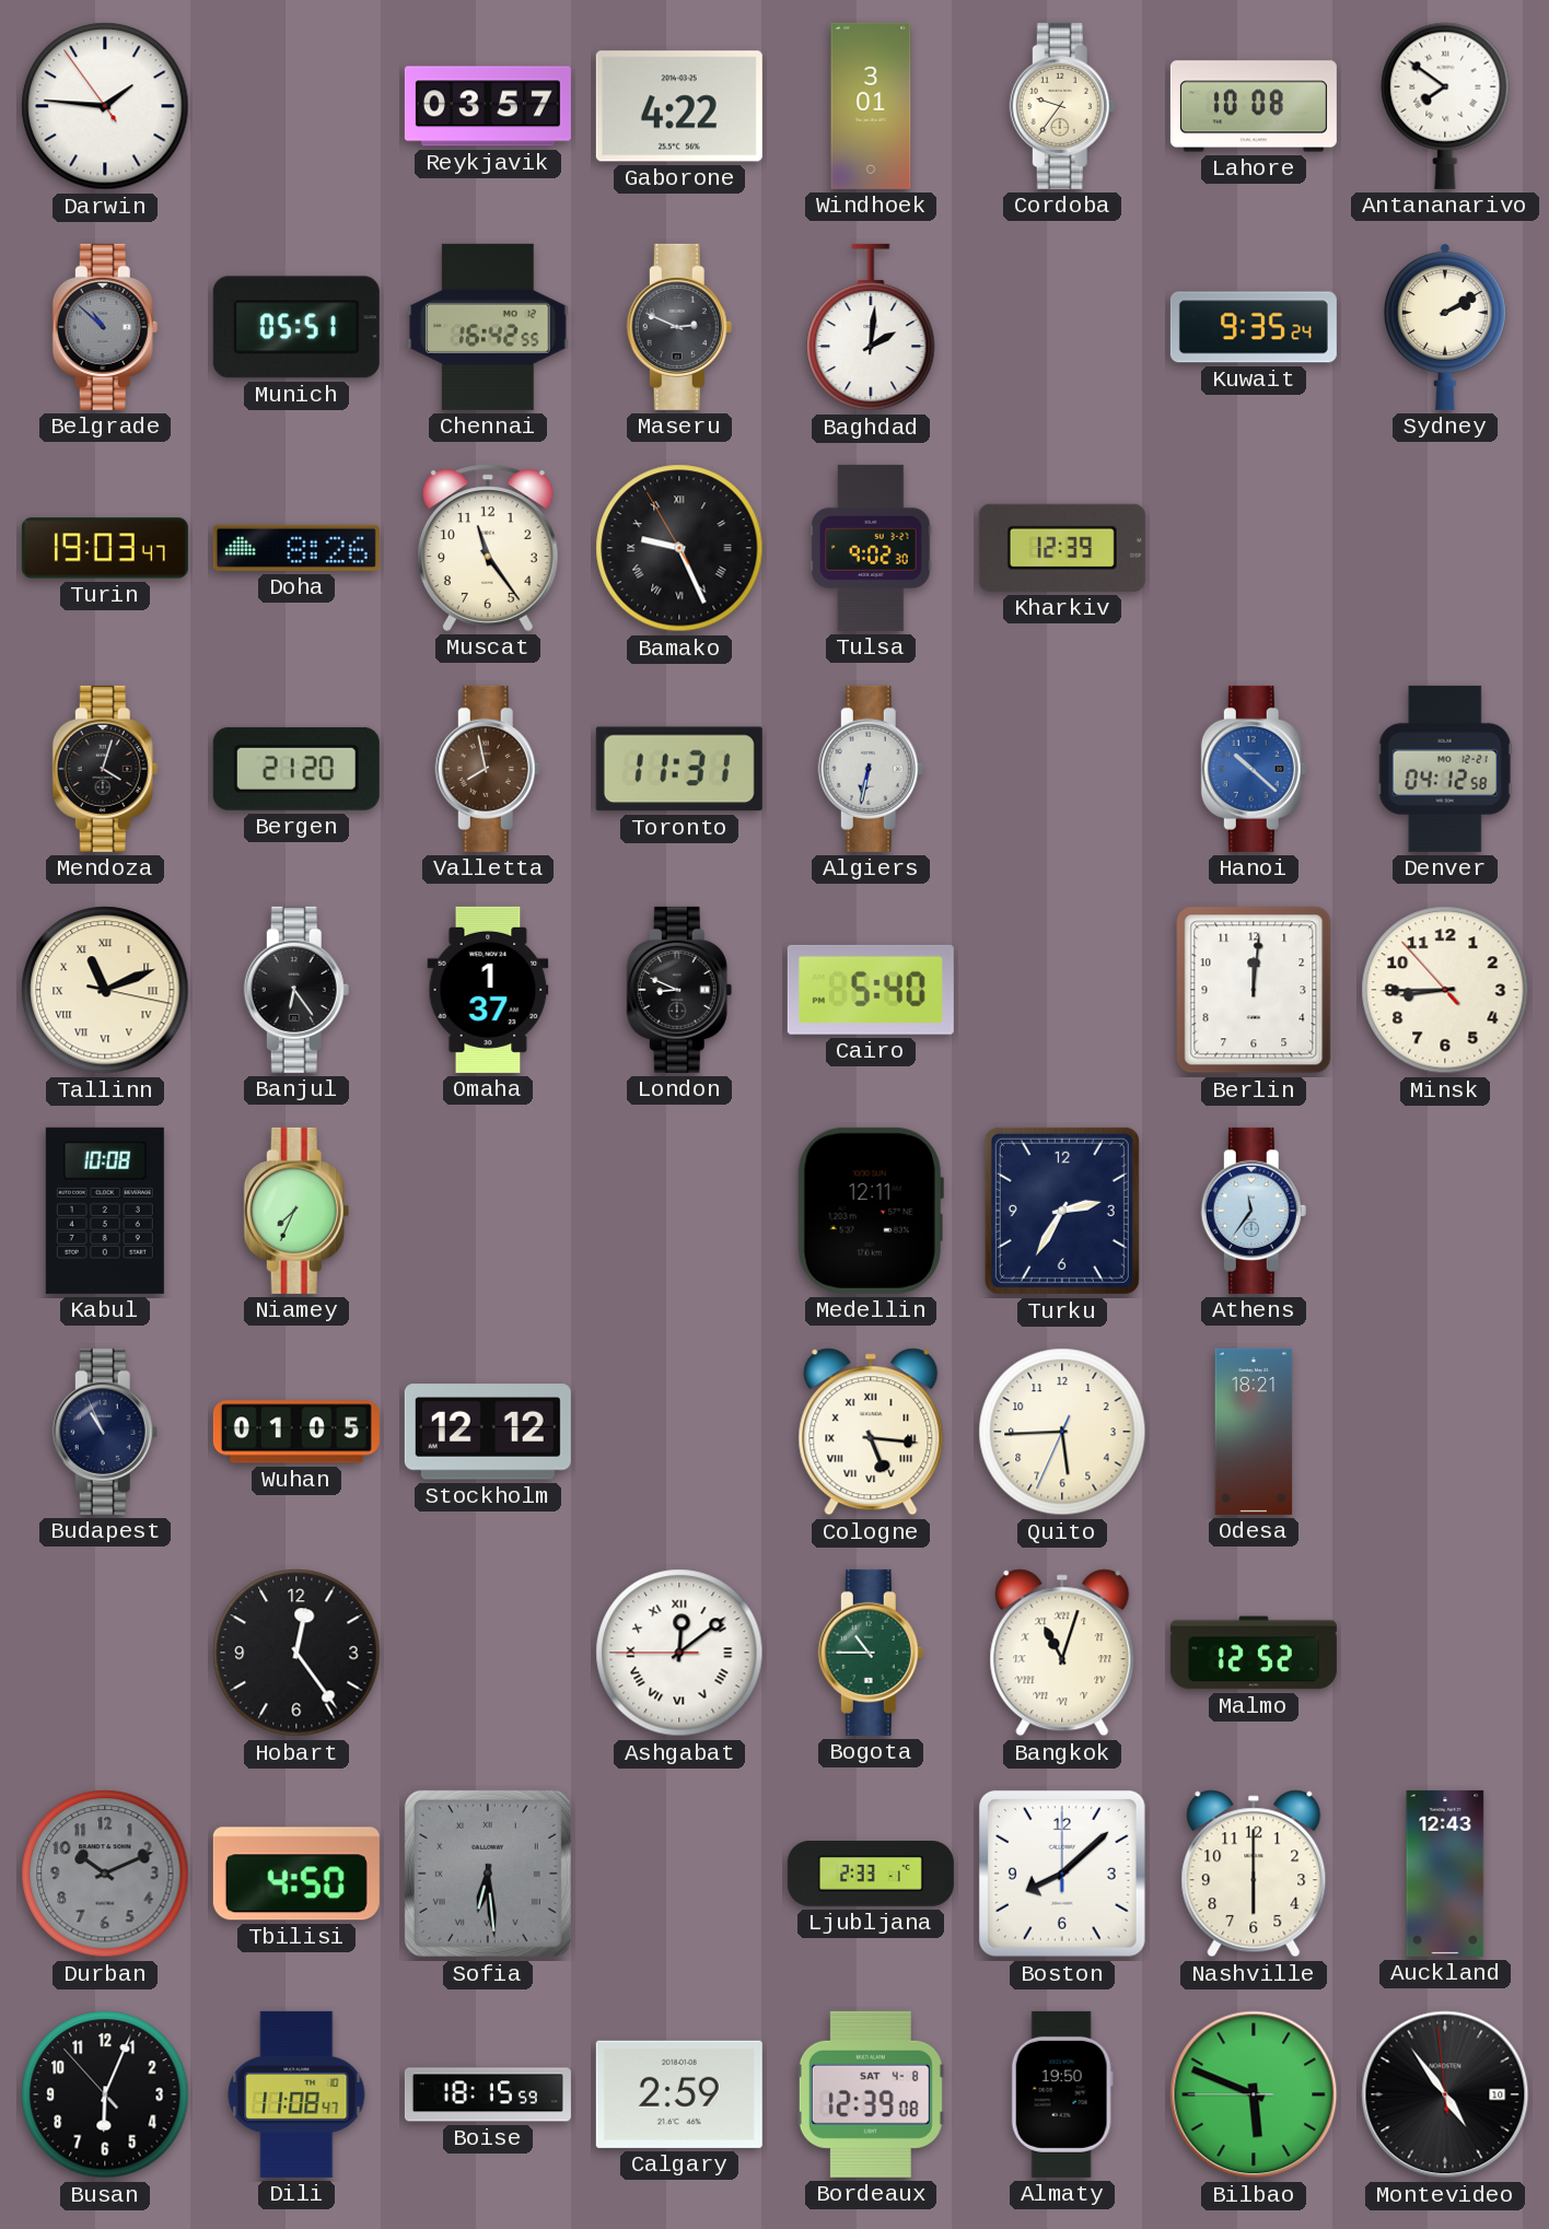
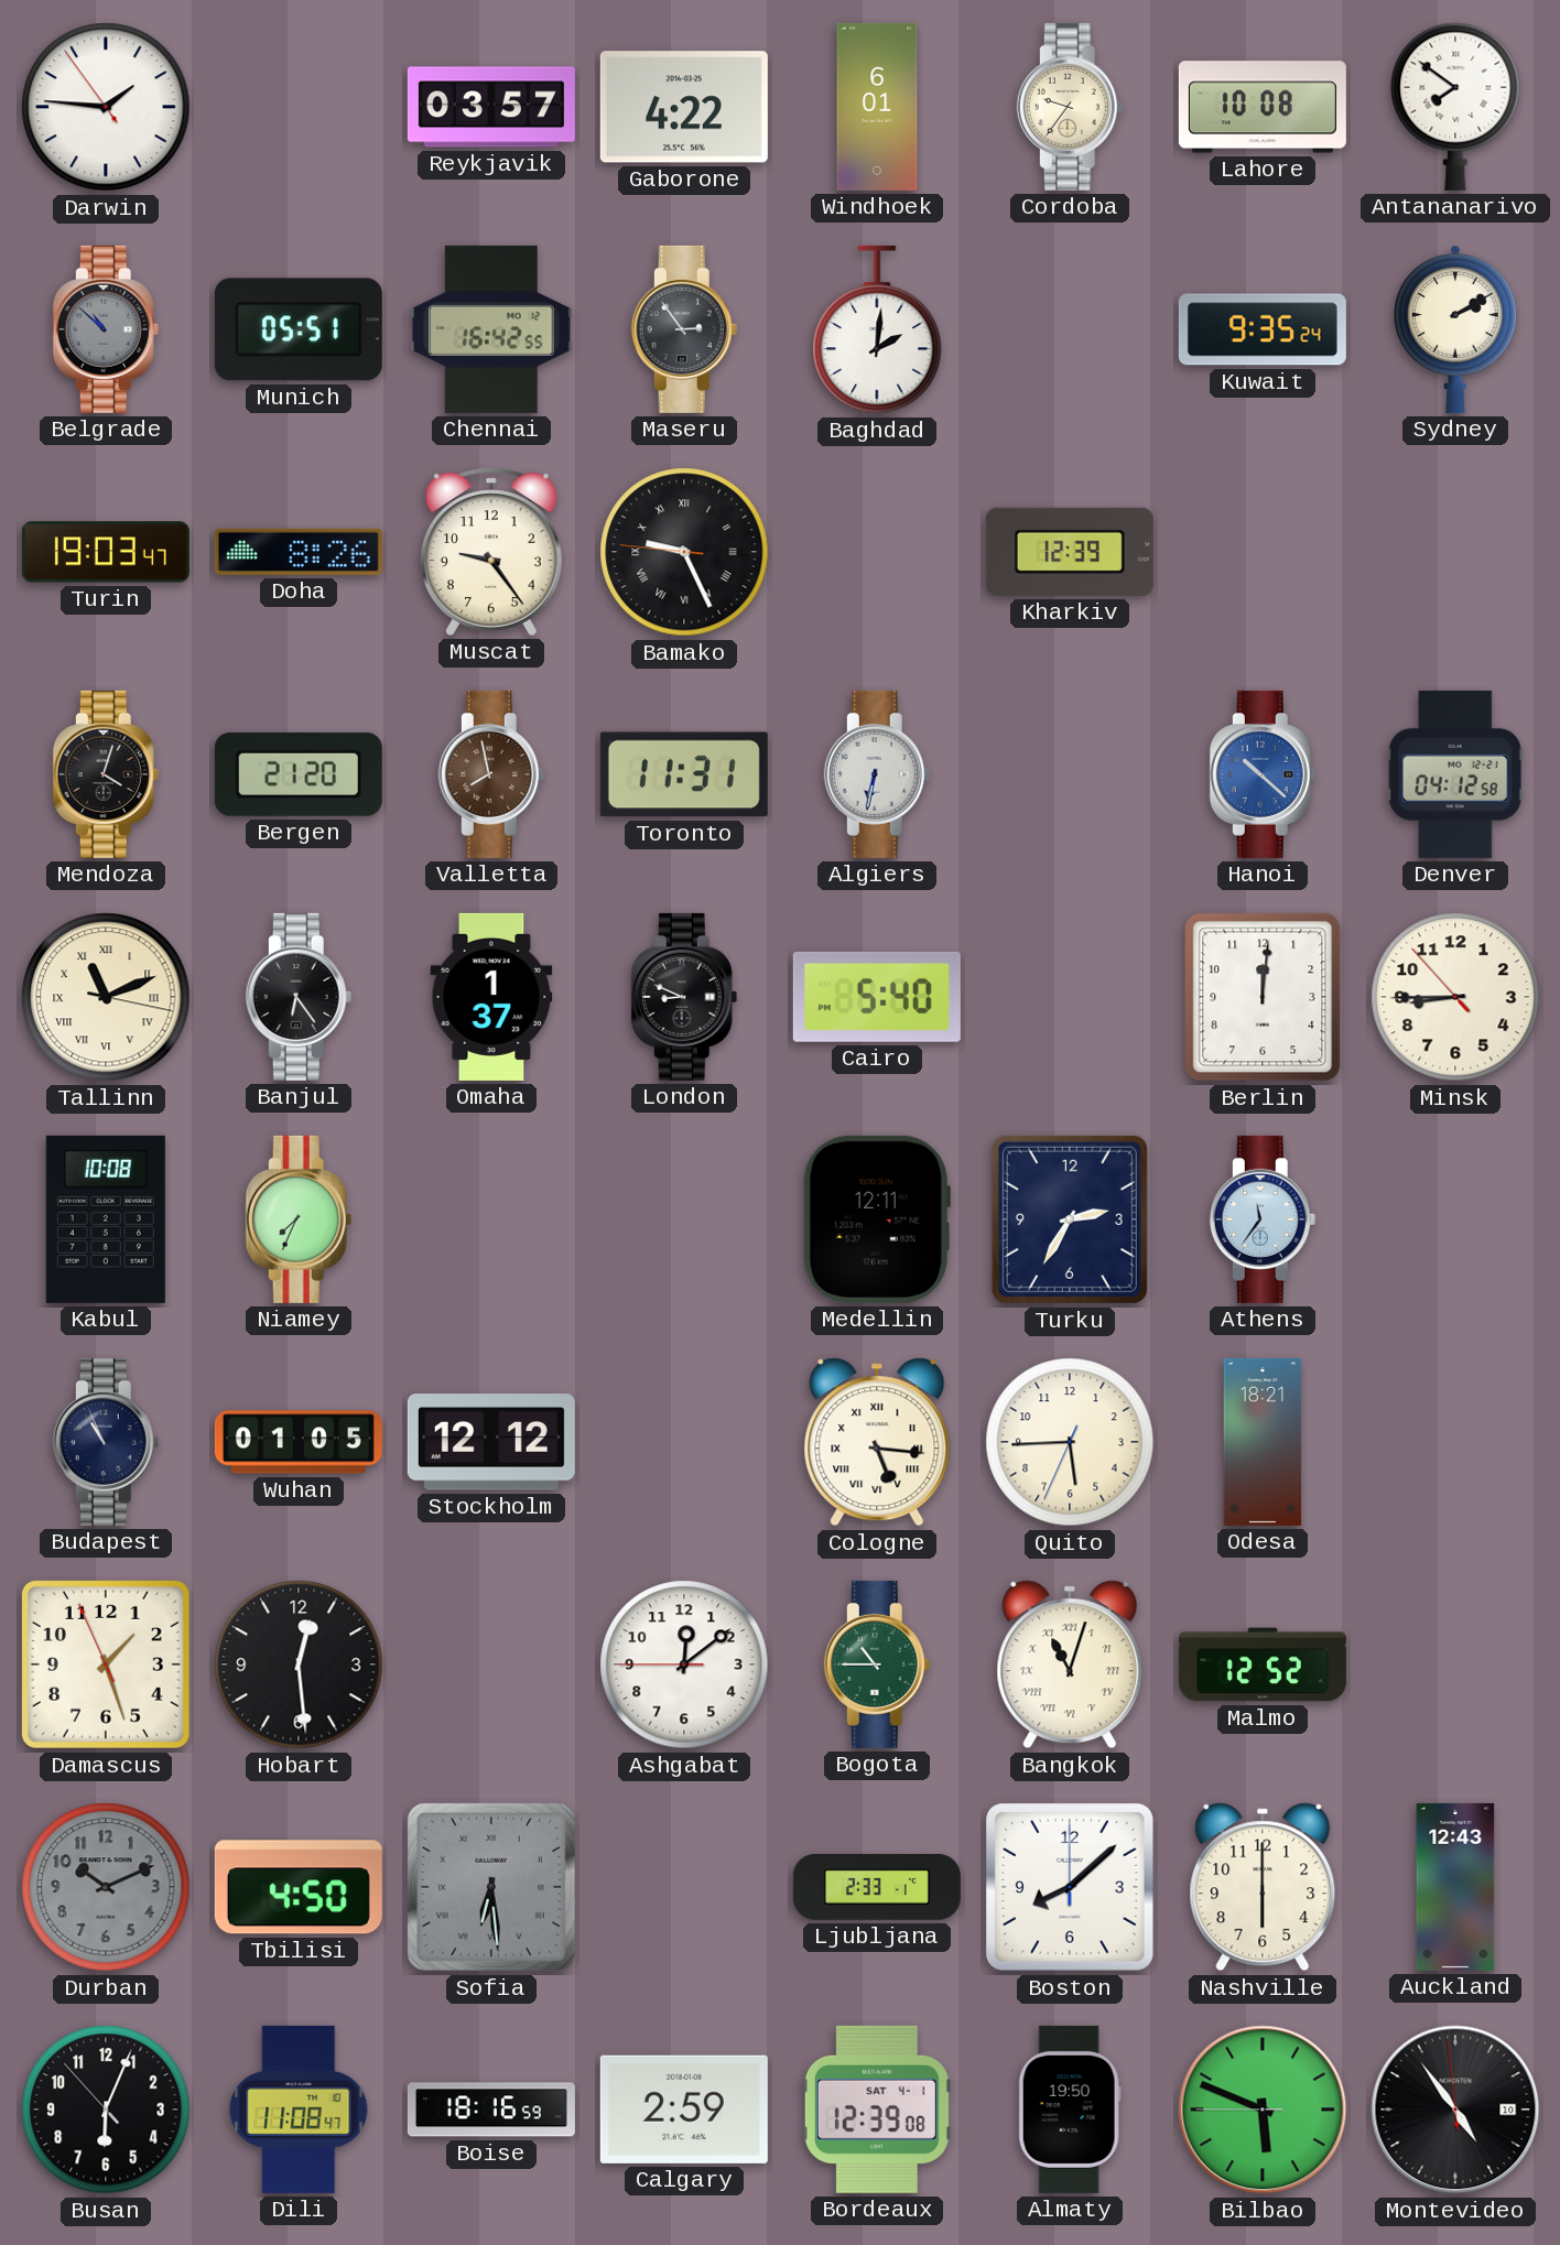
Windhoek: 3:01 -> 6:01
Maseru: 2:49 -> 2:54
Muscat: 11:24 -> 9:24
Bamako: 9:25:55 -> 9:25:46
Tulsa: 9:02 -> none
Damascus: none -> 1:26
Hobart: 12:24 -> 12:29
Ashgabat numerals: Roman -> Arabic
Boise: 18:15 -> 18:16
Bordeaux date: SAT 4-8 -> SAT 4-1
